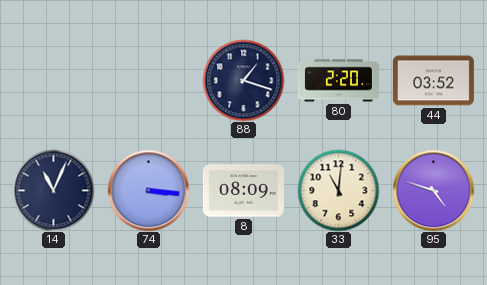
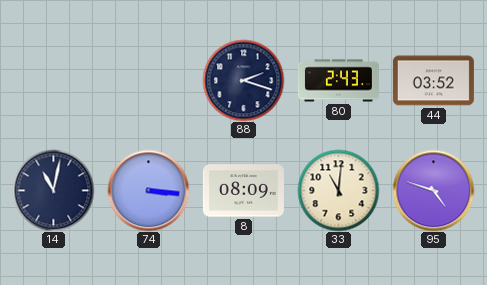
88: 1:18 -> 2:18
80: 2:20 -> 2:43
14: 11:04 -> 11:02
